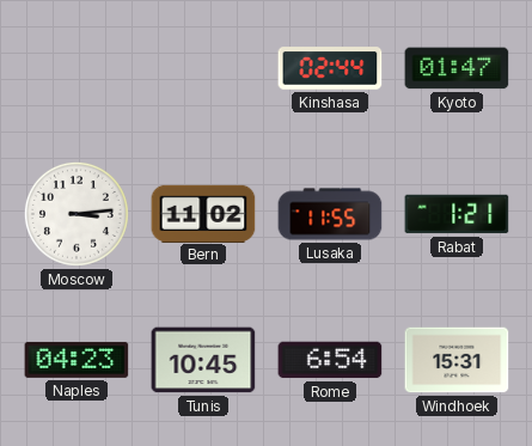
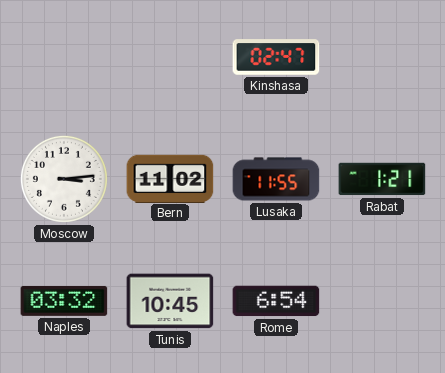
Kinshasa: 02:44 -> 02:47
Kyoto: 01:47 -> none
Naples: 04:23 -> 03:32
Windhoek: 15:31 -> none
